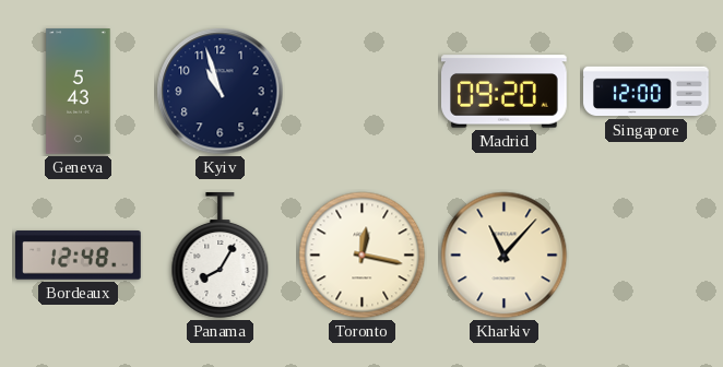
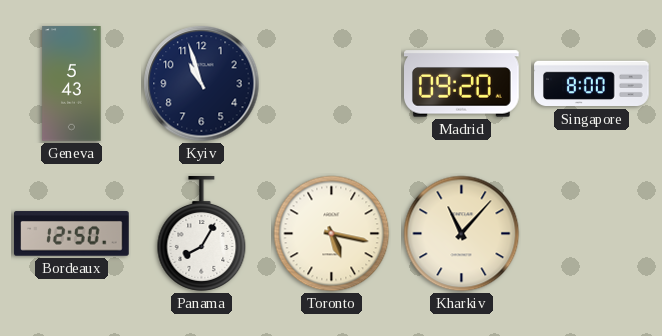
Singapore: 12:00 -> 8:00
Bordeaux: 12:48 -> 12:50
Toronto: 12:17 -> 5:17
